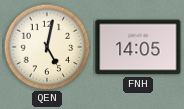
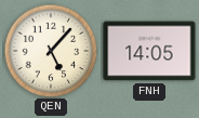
QEN: 5:02 -> 5:07
